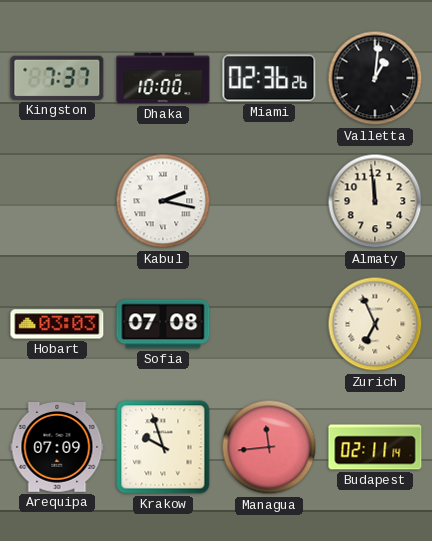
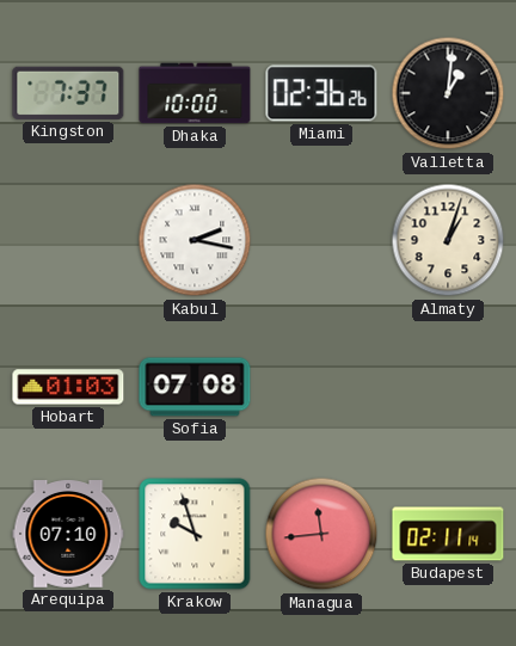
Almaty: 11:59 -> 1:03
Hobart: 03:03 -> 01:03
Zurich: 6:56 -> none
Arequipa: 07:09 -> 07:10
